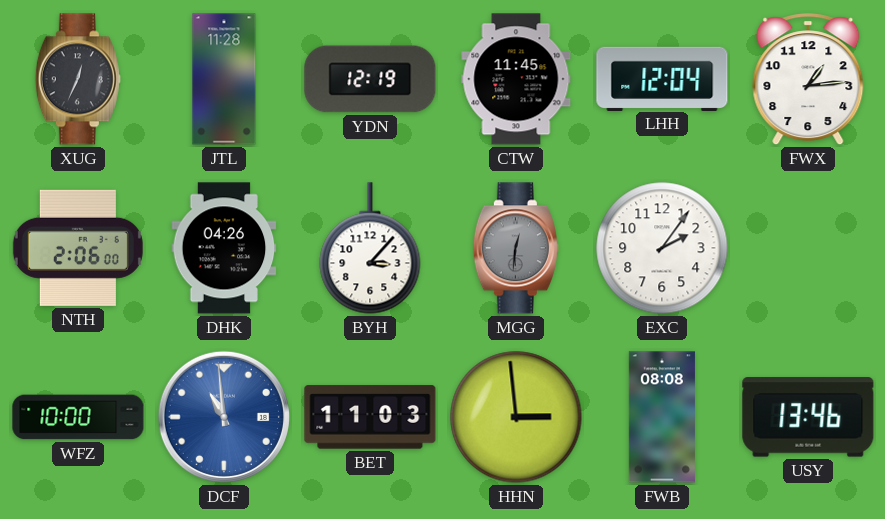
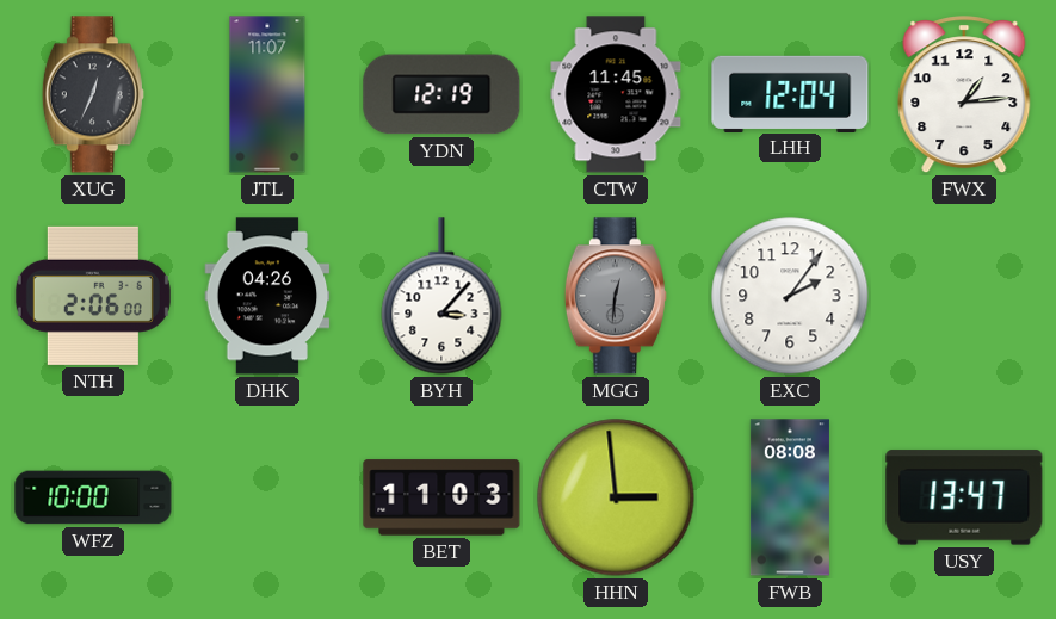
JTL: 11:28 -> 11:07
DCF: 10:59 -> none
USY: 13:46 -> 13:47
